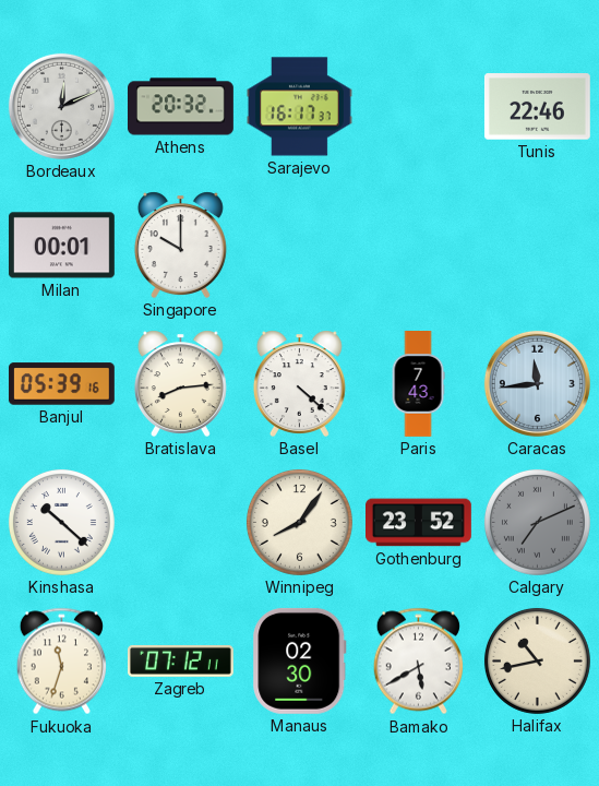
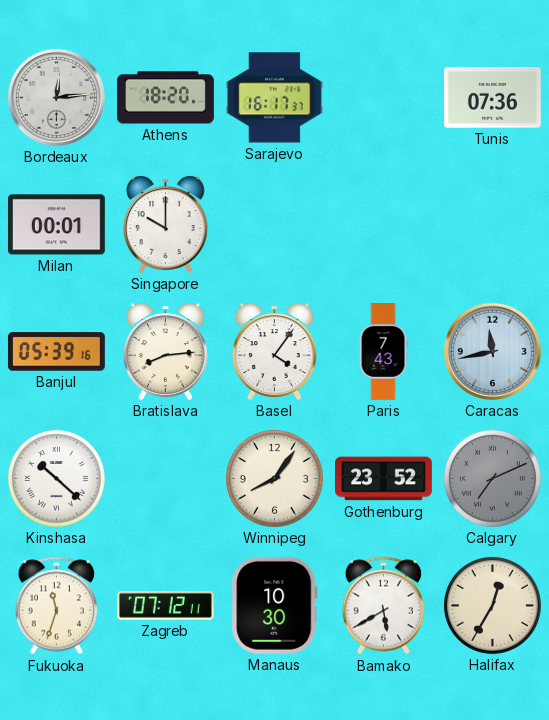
Bordeaux: 12:11 -> 12:14
Athens: 20:32 -> 18:20
Tunis: 22:46 -> 07:36
Basel: 4:22 -> 4:06
Caracas: 11:44 -> 11:43
Manaus: 02:30 -> 10:30
Halifax: 10:43 -> 12:35
